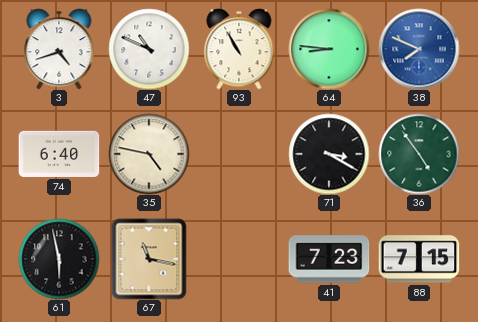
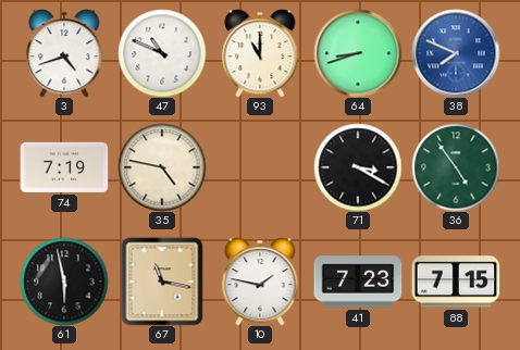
93: 10:55 -> 11:00
64: 8:46 -> 8:42
74: 6:40 -> 7:19
10: none -> 1:47
